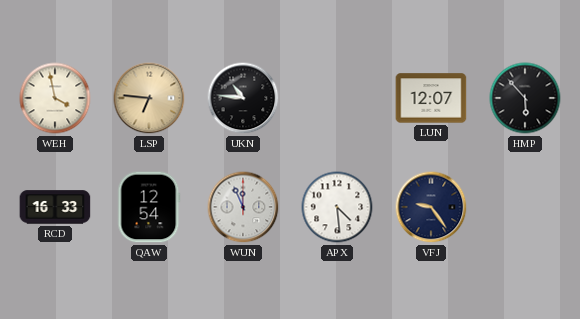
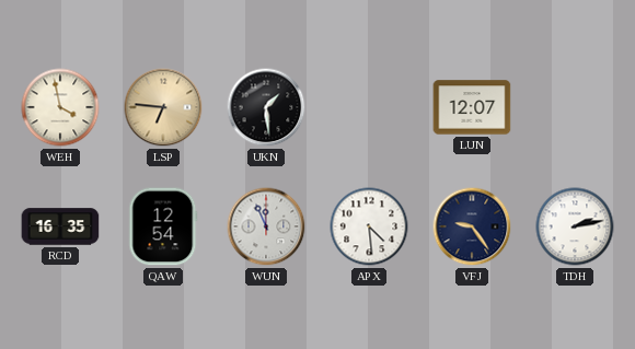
UKN: 10:46 -> 1:29
HMP: 5:53 -> none
RCD: 16:33 -> 16:35
TDH: none -> 2:13
